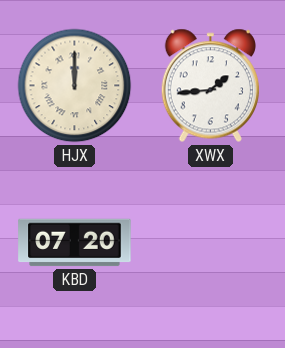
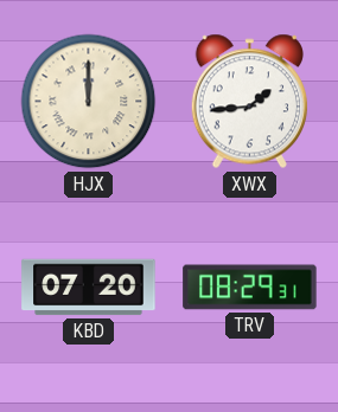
TRV: none -> 08:29
